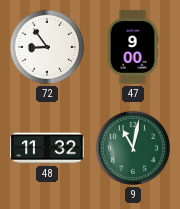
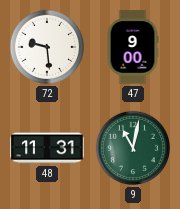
72: 8:54 -> 9:29
48: 11:32 -> 11:31
